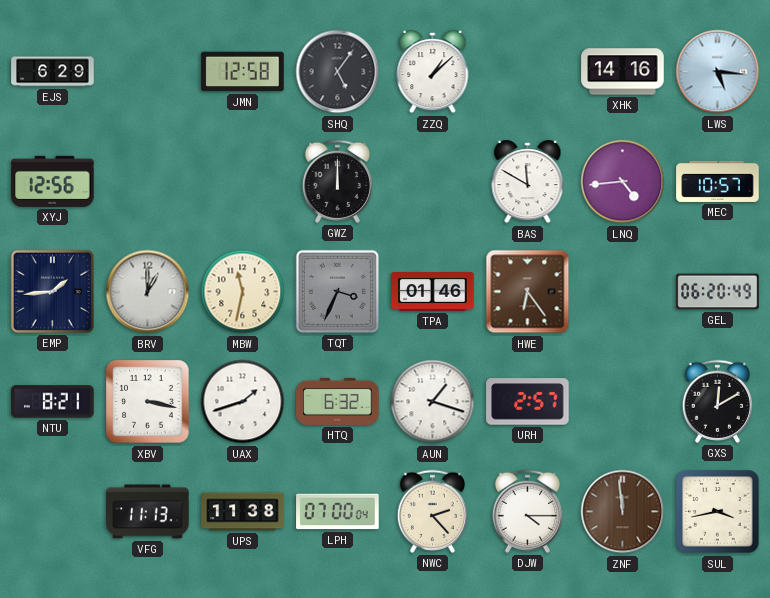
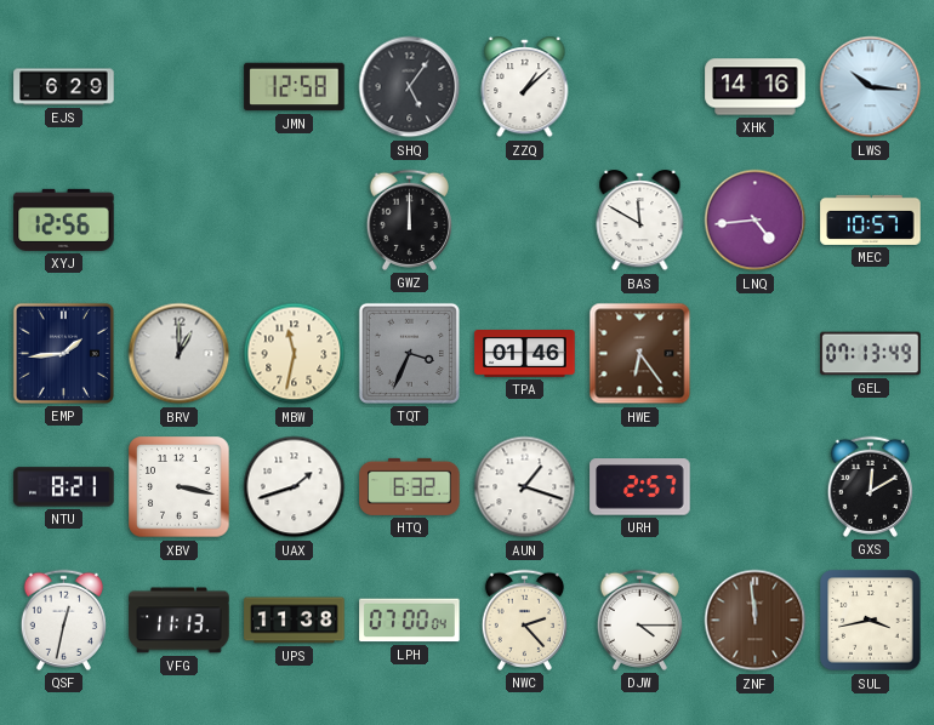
LWS: 5:16 -> 10:16
GEL: 06:20 -> 07:13
QSF: none -> 12:32
